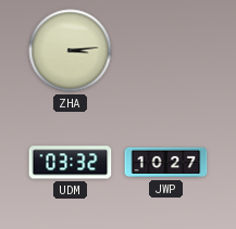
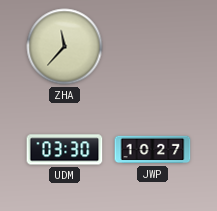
ZHA: 3:14 -> 11:37
UDM: 03:32 -> 03:30
